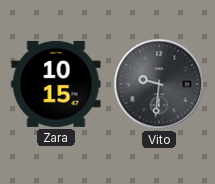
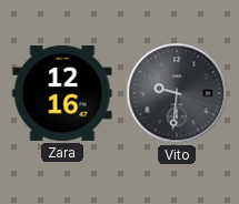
Zara: 10:15 -> 12:16
